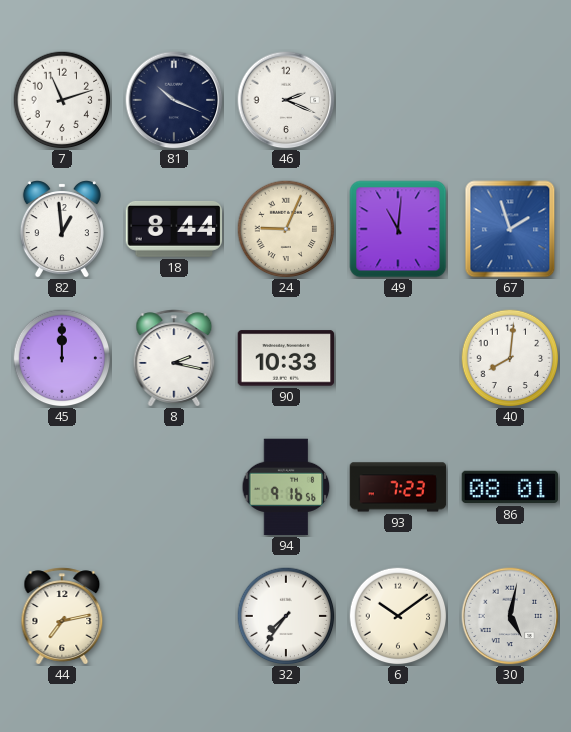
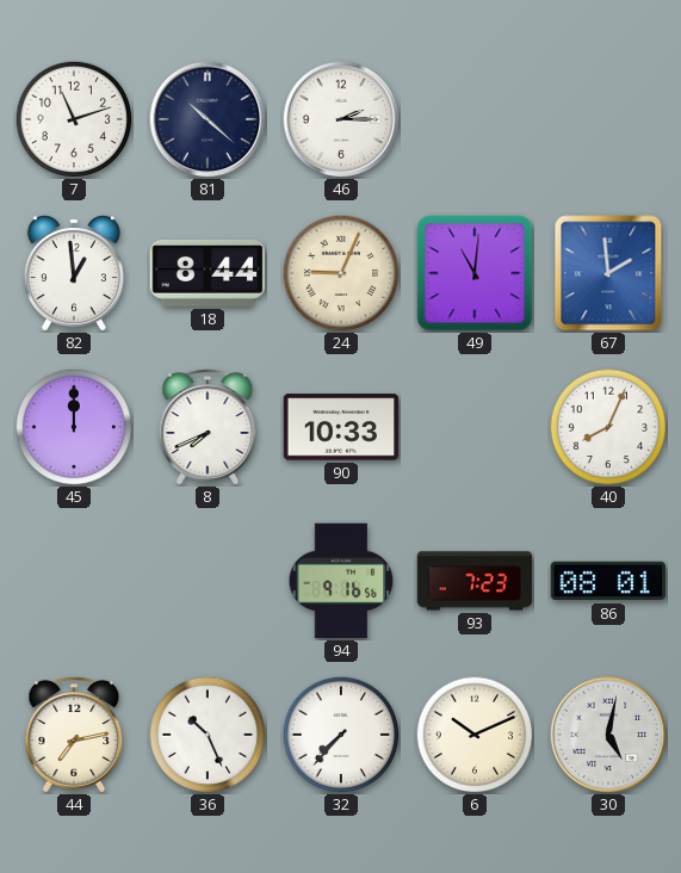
81: 10:19 -> 10:22
46: 2:19 -> 2:15
67: 1:57 -> 1:59
8: 2:17 -> 7:41
40: 8:01 -> 8:04
36: none -> 10:26
32: 7:36 -> 7:37
6: 10:09 -> 10:11
